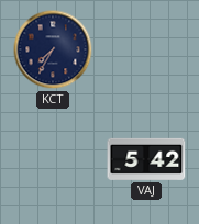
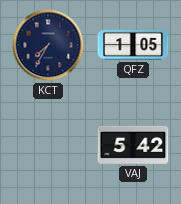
QFZ: none -> 1:05
